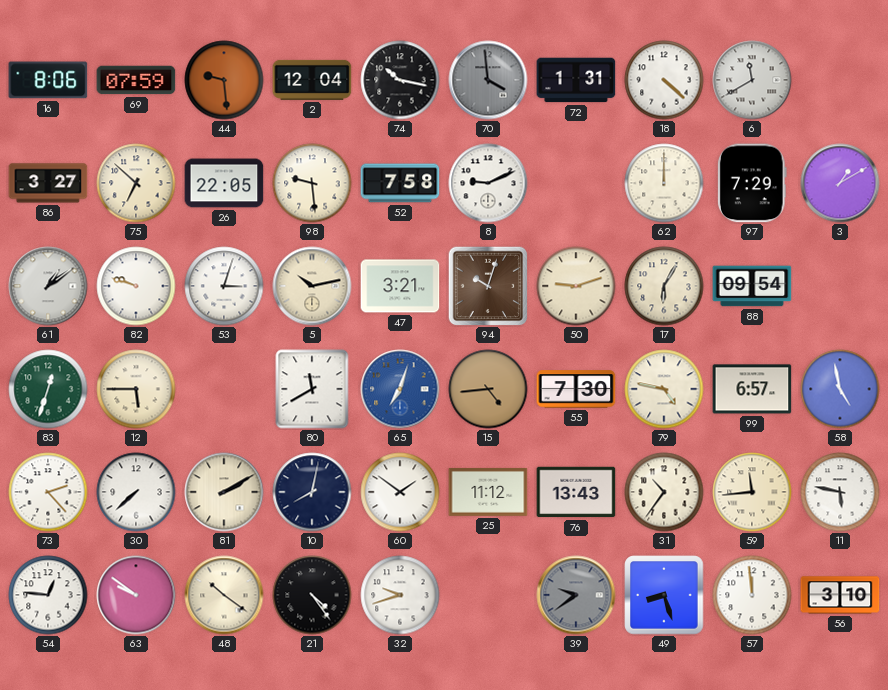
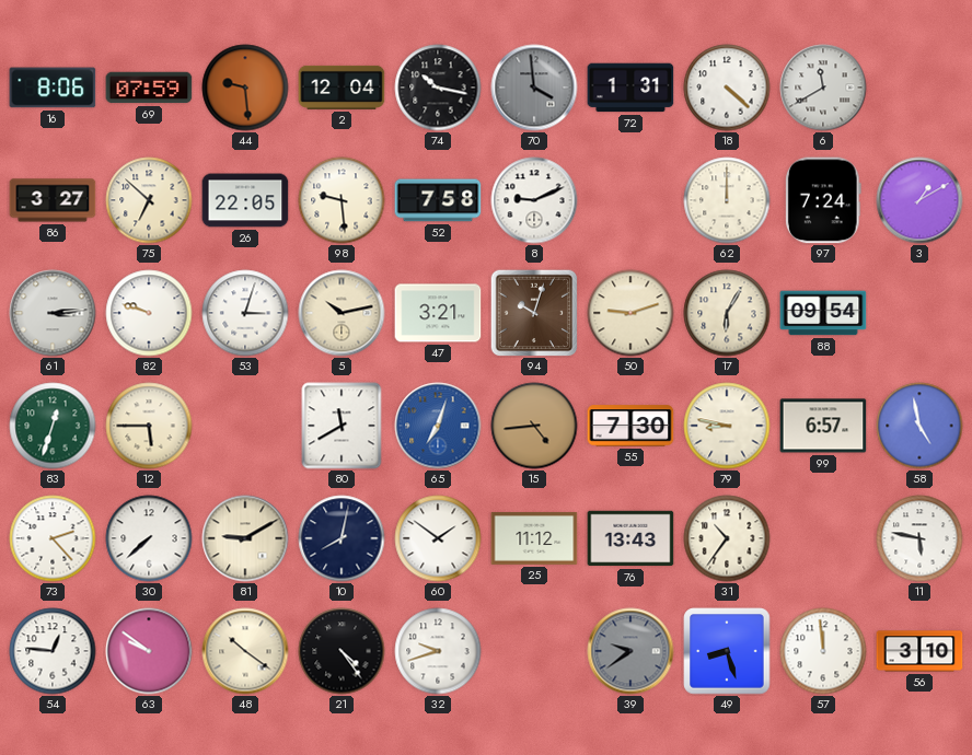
97: 7:29 -> 7:24
61: 1:09 -> 3:14
79: 4:47 -> 8:47
81: 2:10 -> 9:10
59: 11:44 -> none
